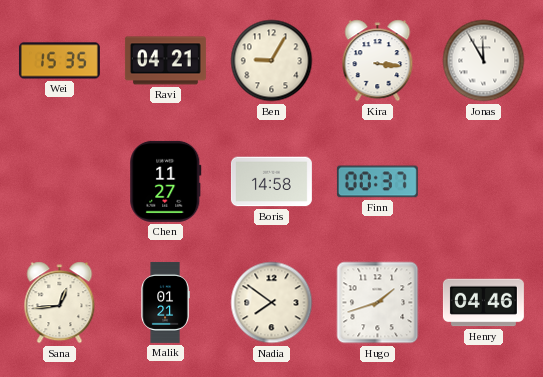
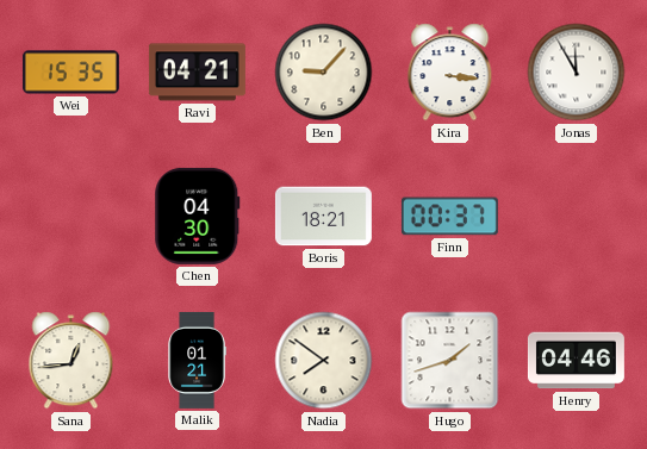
Ben: 9:05 -> 9:07
Chen: 11:27 -> 04:30
Boris: 14:58 -> 18:21
